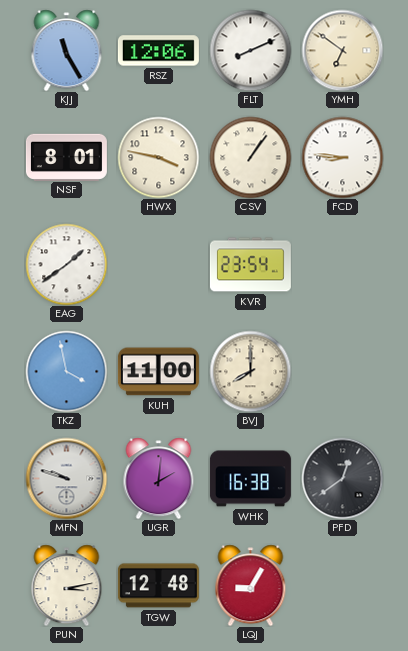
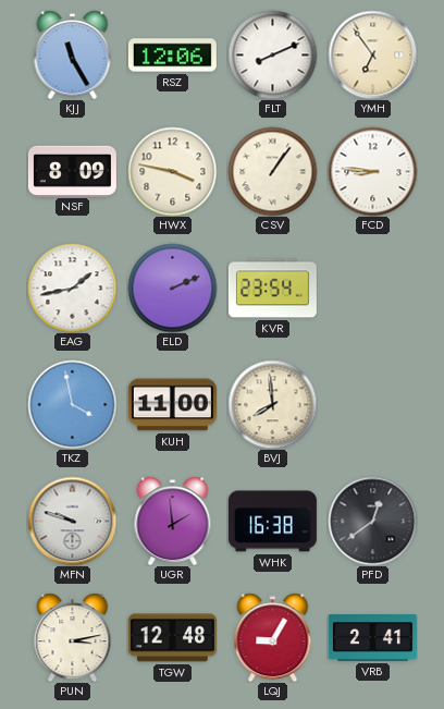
YMH: 6:51 -> 6:54
NSF: 8:01 -> 8:09
EAG: 1:39 -> 1:43
ELD: none -> 2:11
BVJ: 8:00 -> 7:59
UGR: 2:01 -> 1:59
VRB: none -> 2:41
